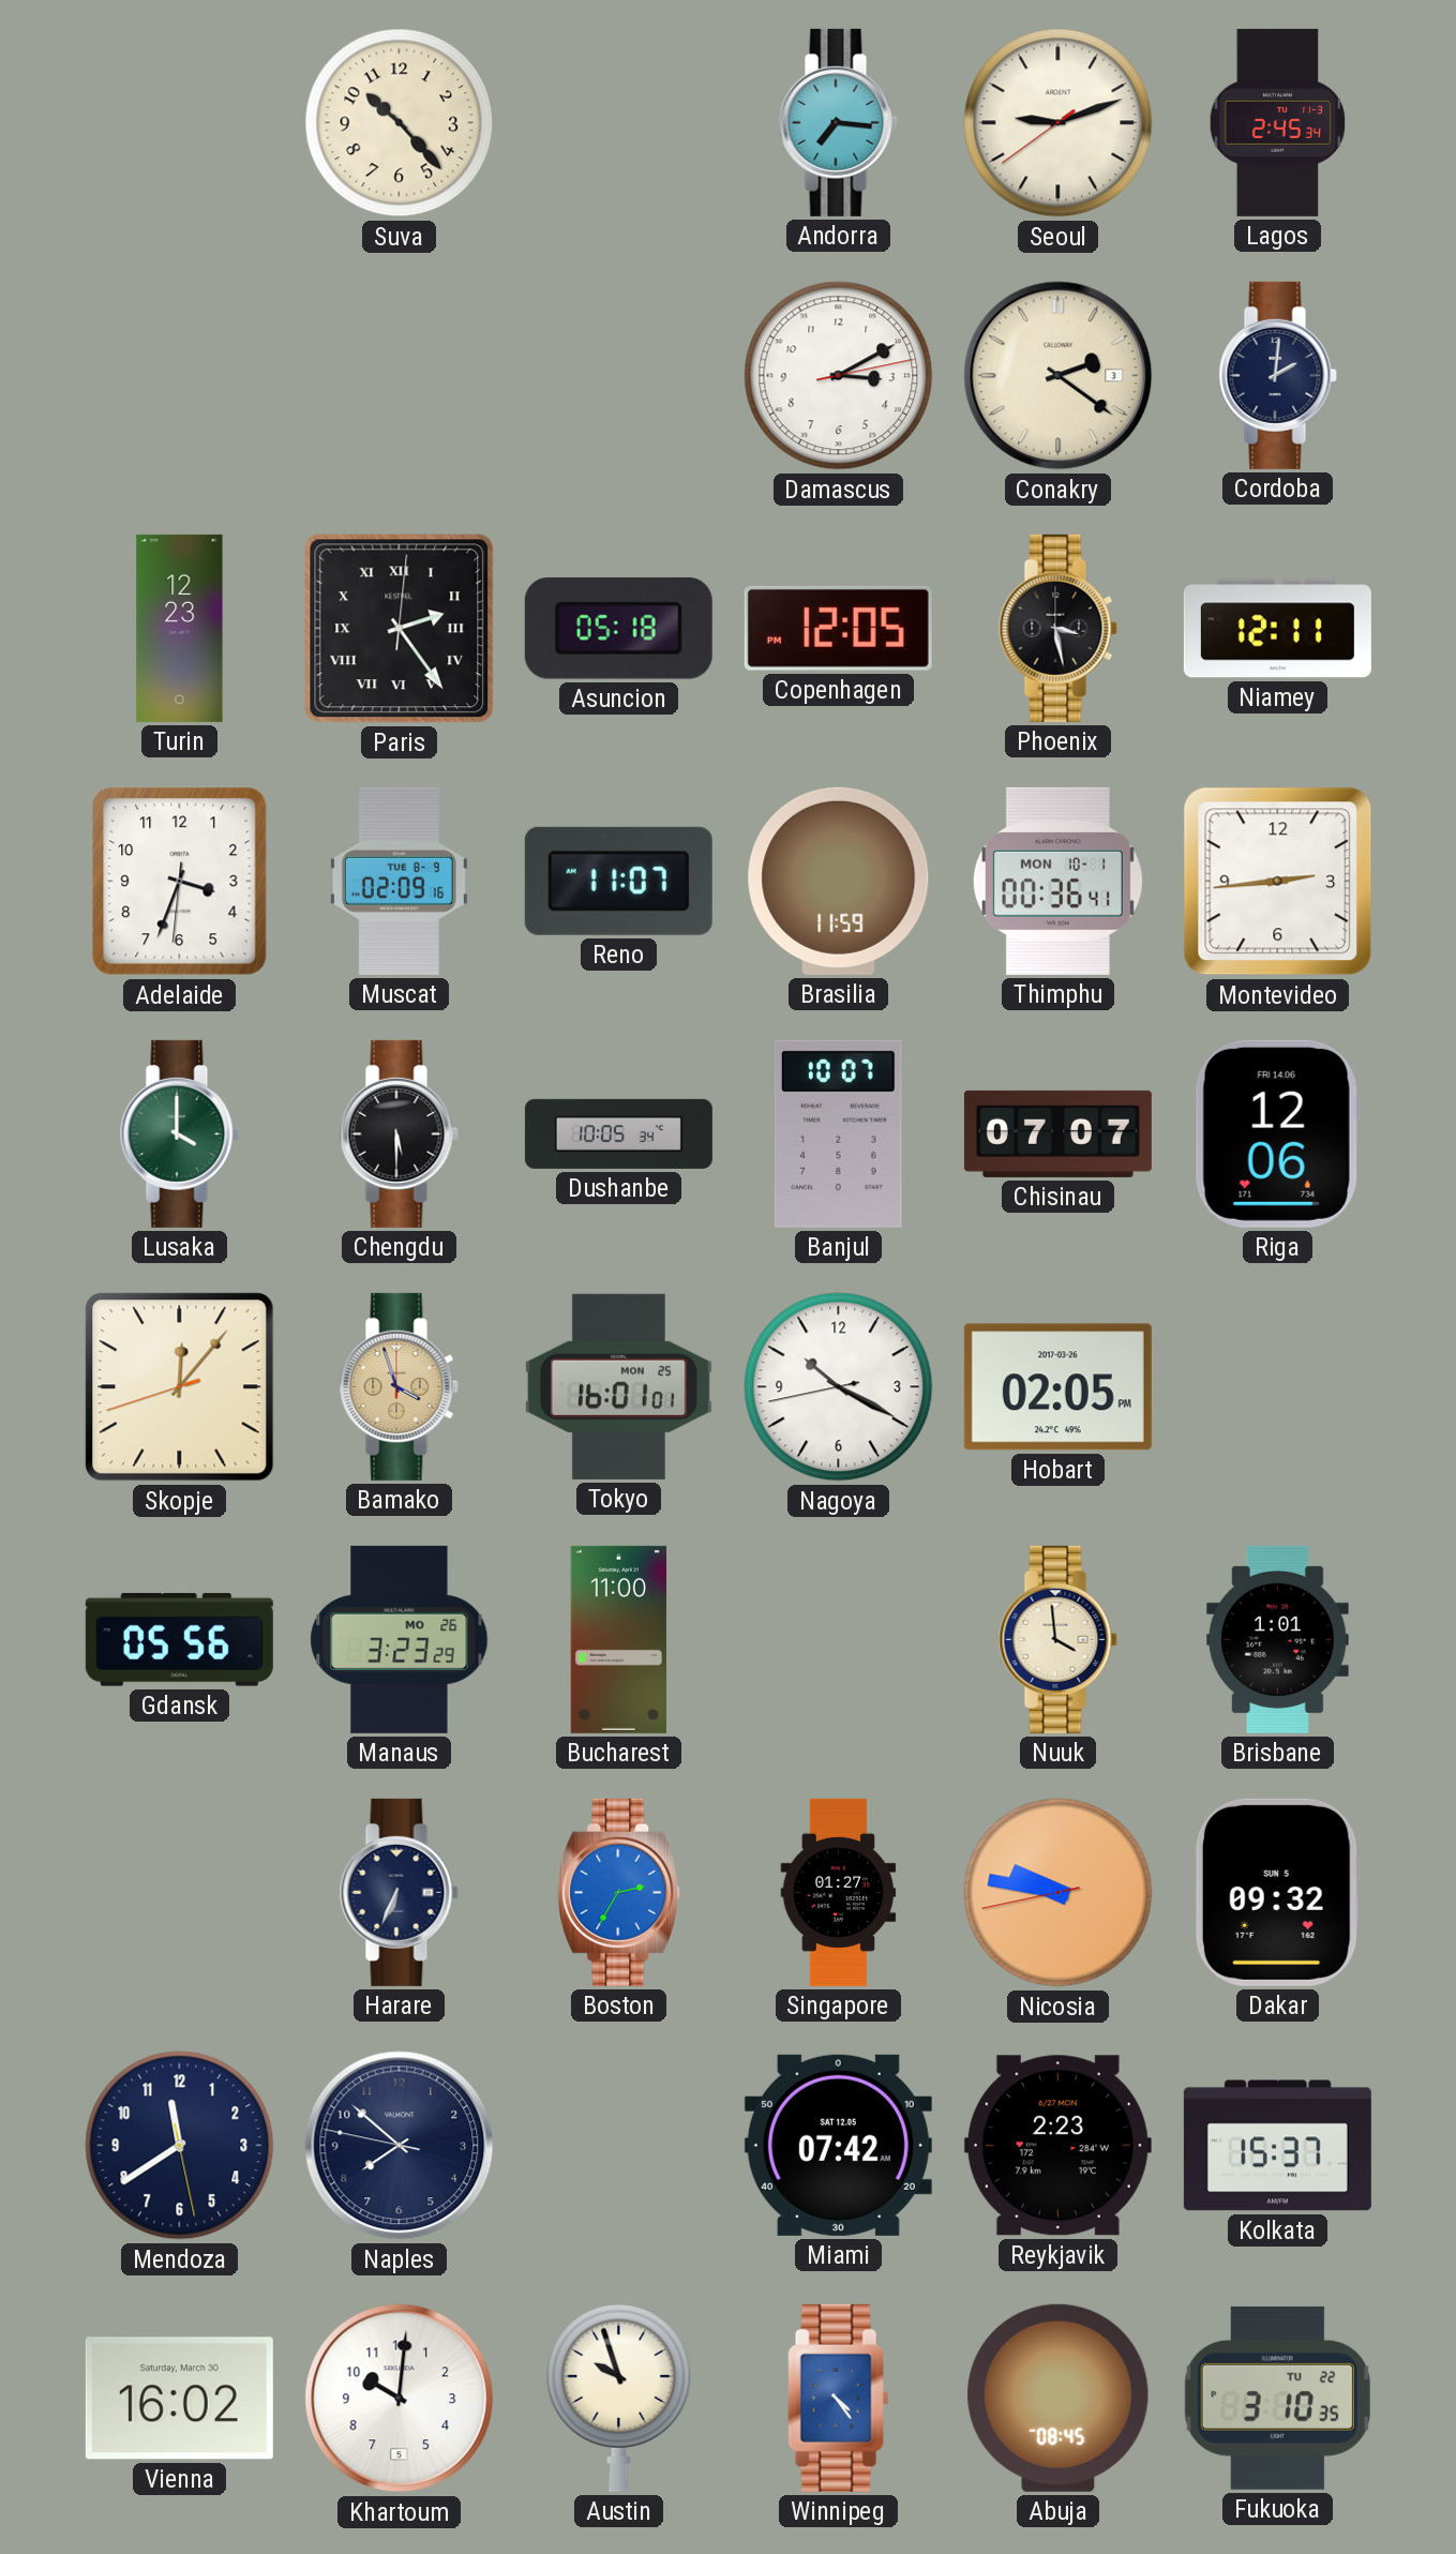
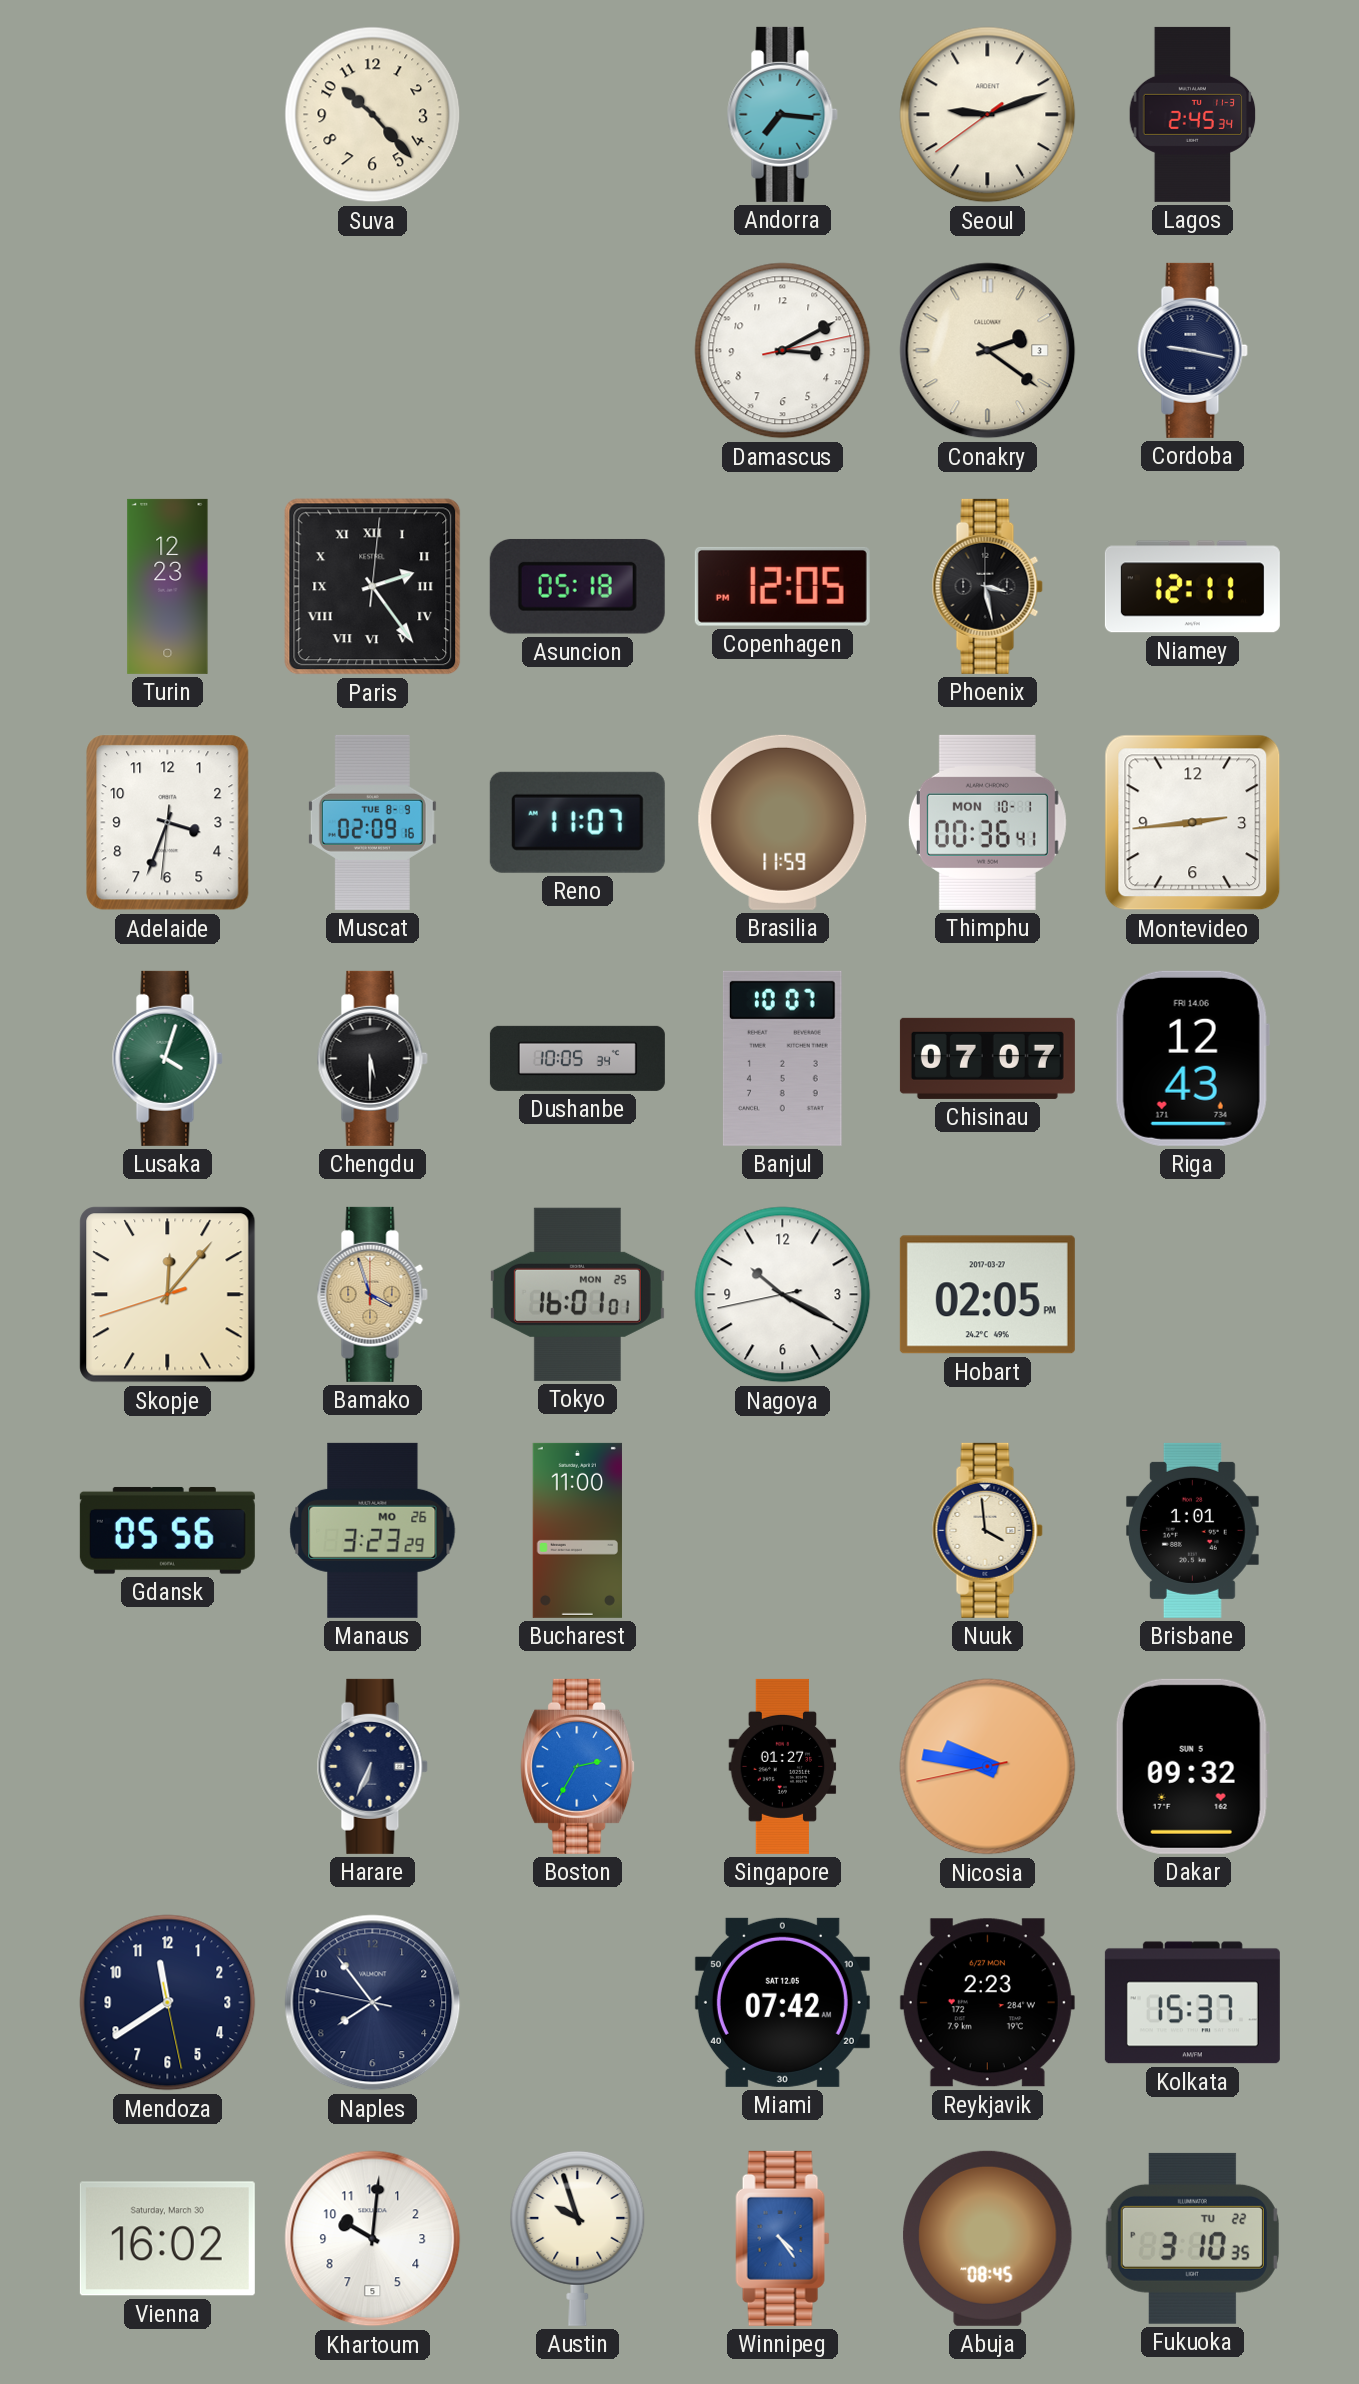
Cordoba: 2:01 -> 9:17
Lusaka: 4:00 -> 4:03
Riga: 12:06 -> 12:43
Hobart date: 2017-03-26 -> 2017-03-27
Naples: 7:51 -> 7:53
